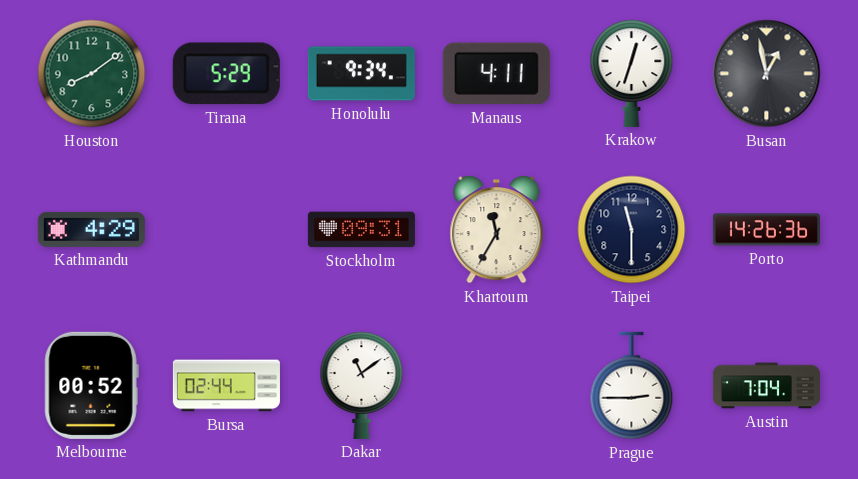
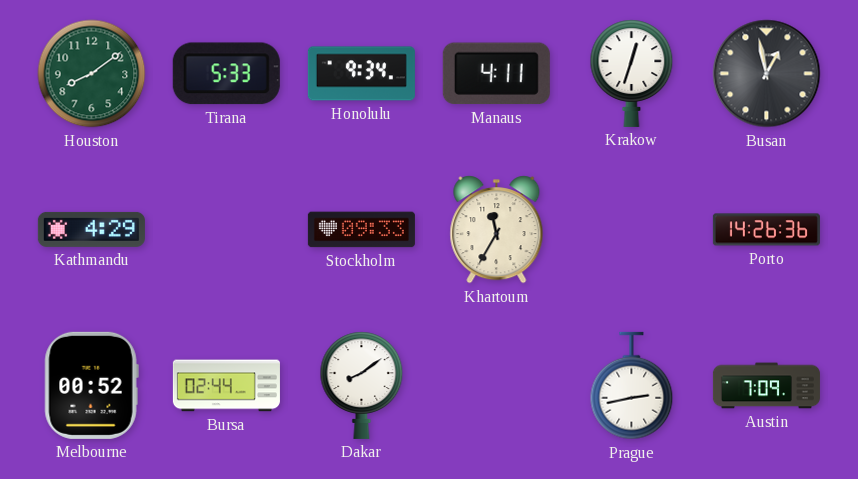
Tirana: 5:29 -> 5:33
Stockholm: 09:31 -> 09:33
Taipei: 11:30 -> none
Dakar: 11:09 -> 8:09
Prague: 2:45 -> 2:43
Austin: 7:04 -> 7:09
